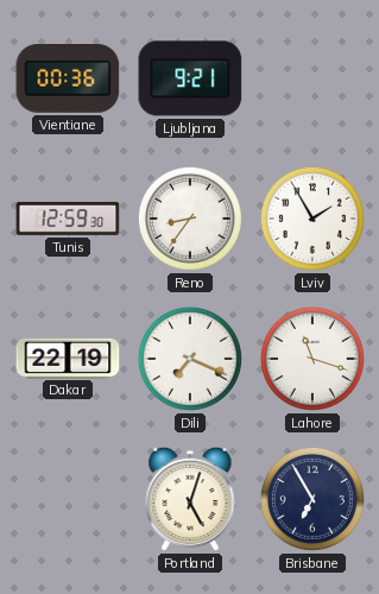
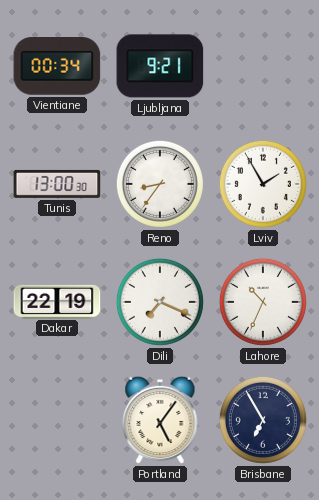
Vientiane: 00:36 -> 00:34
Tunis: 12:59 -> 13:00
Lahore: 11:18 -> 10:34
Portland: 5:03 -> 5:06
